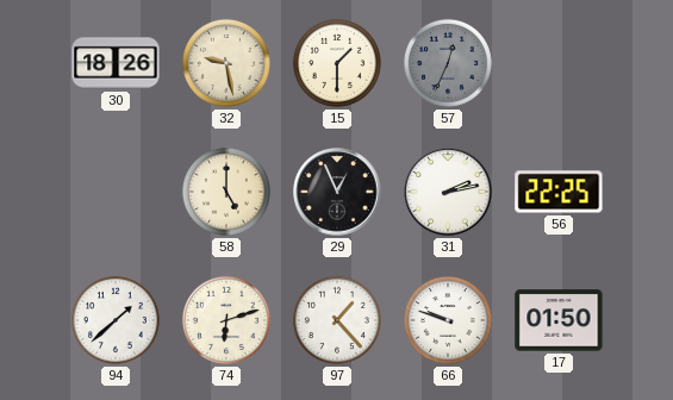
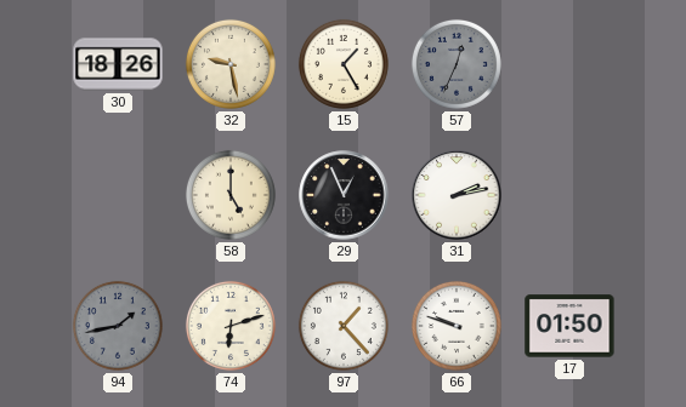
15: 1:30 -> 1:25
56: 22:25 -> none
94: 1:38 -> 1:43
94 dial: white -> grey
